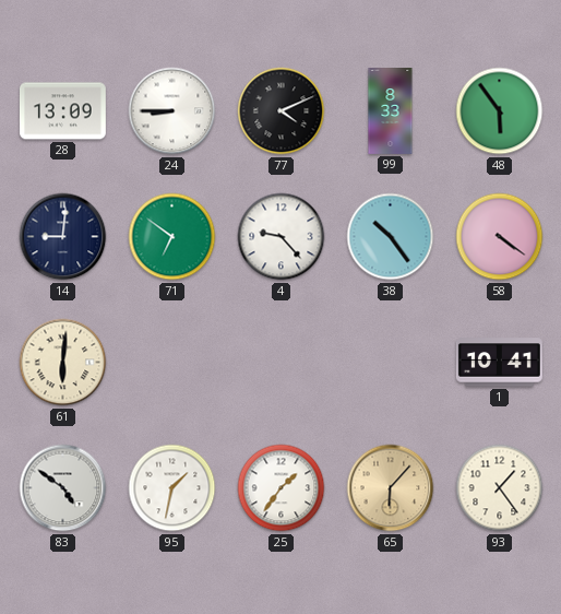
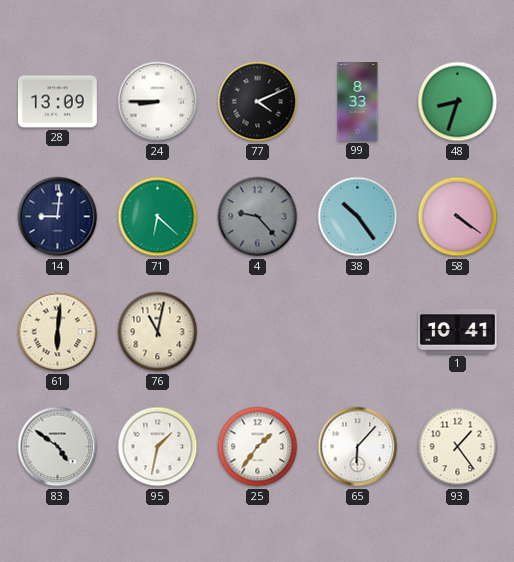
48: 5:54 -> 8:33
71: 6:51 -> 6:22
4 dial: white -> grey
76: none -> 11:02
65 dial: champagne -> white
